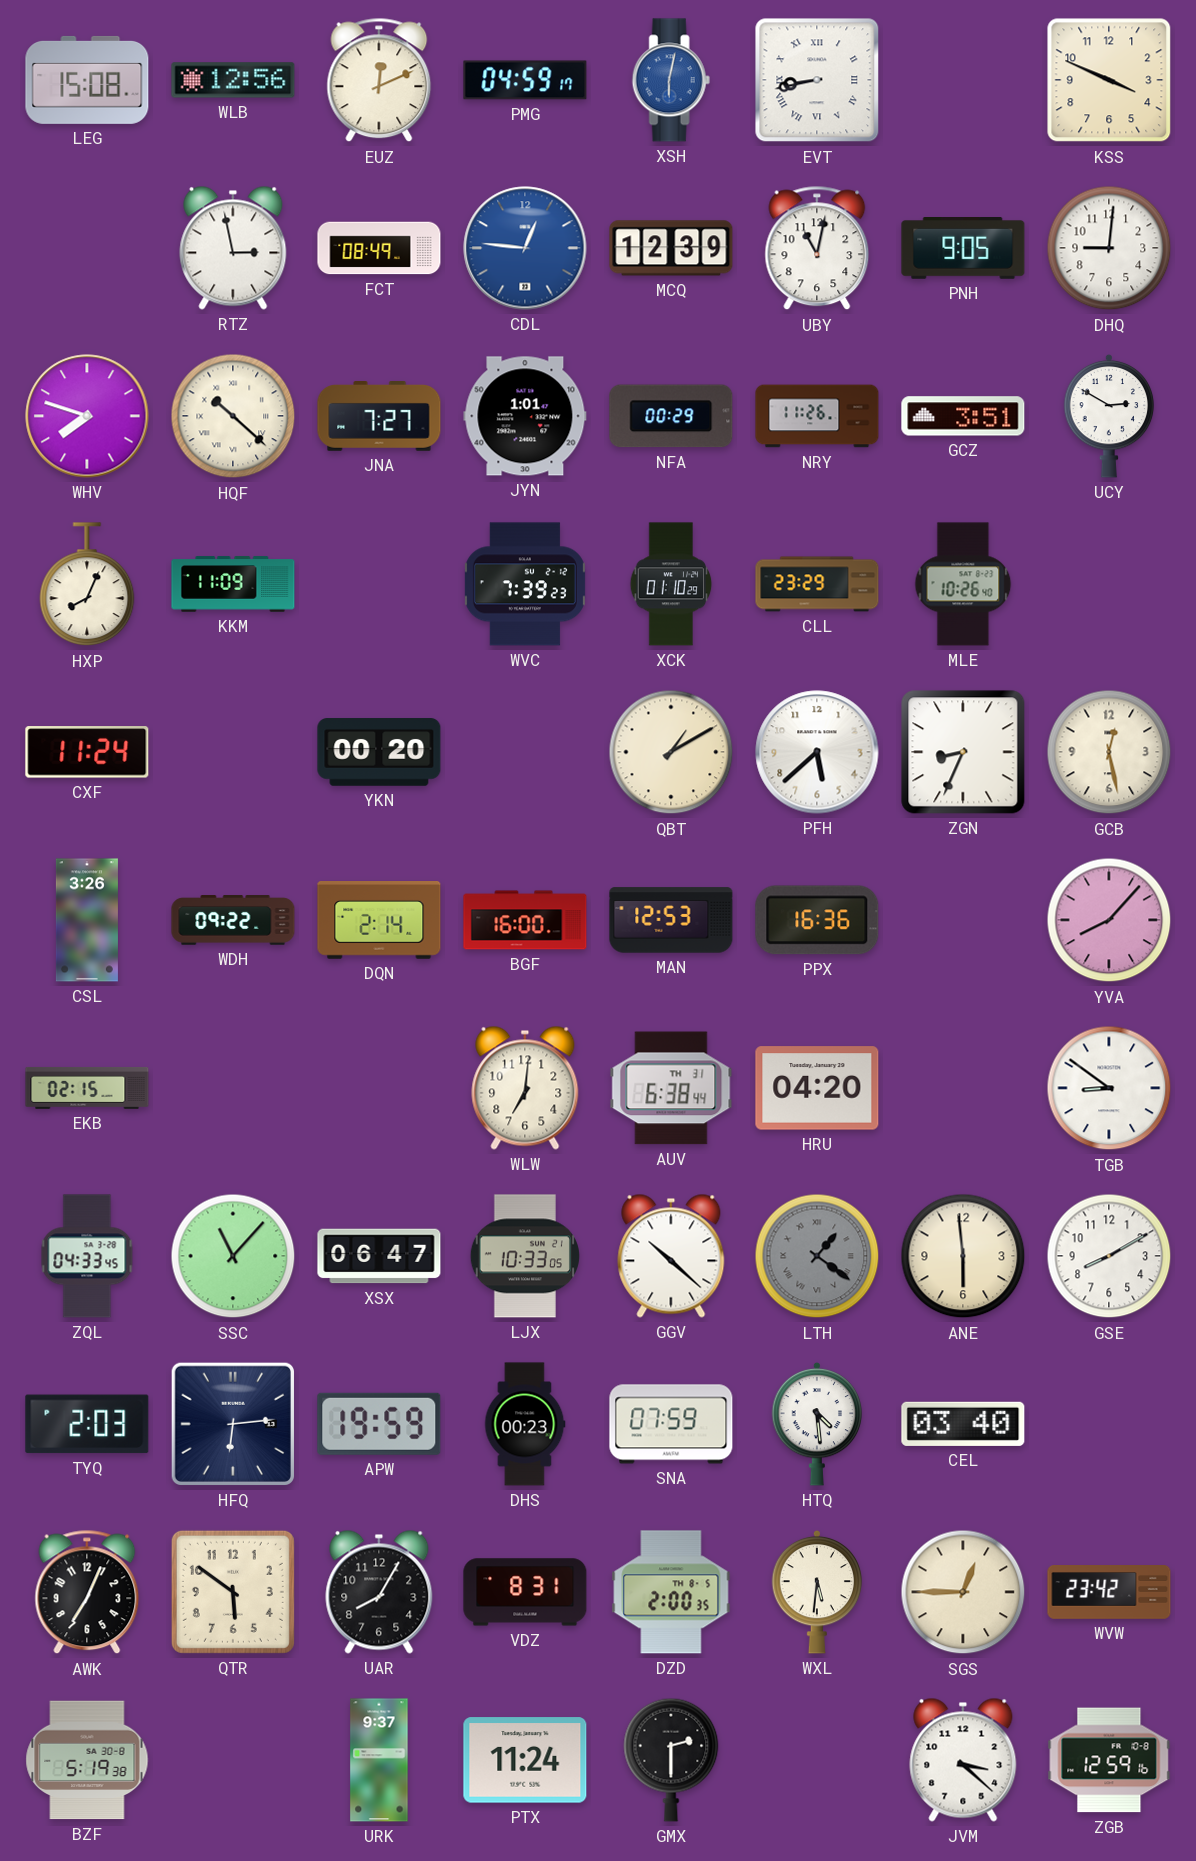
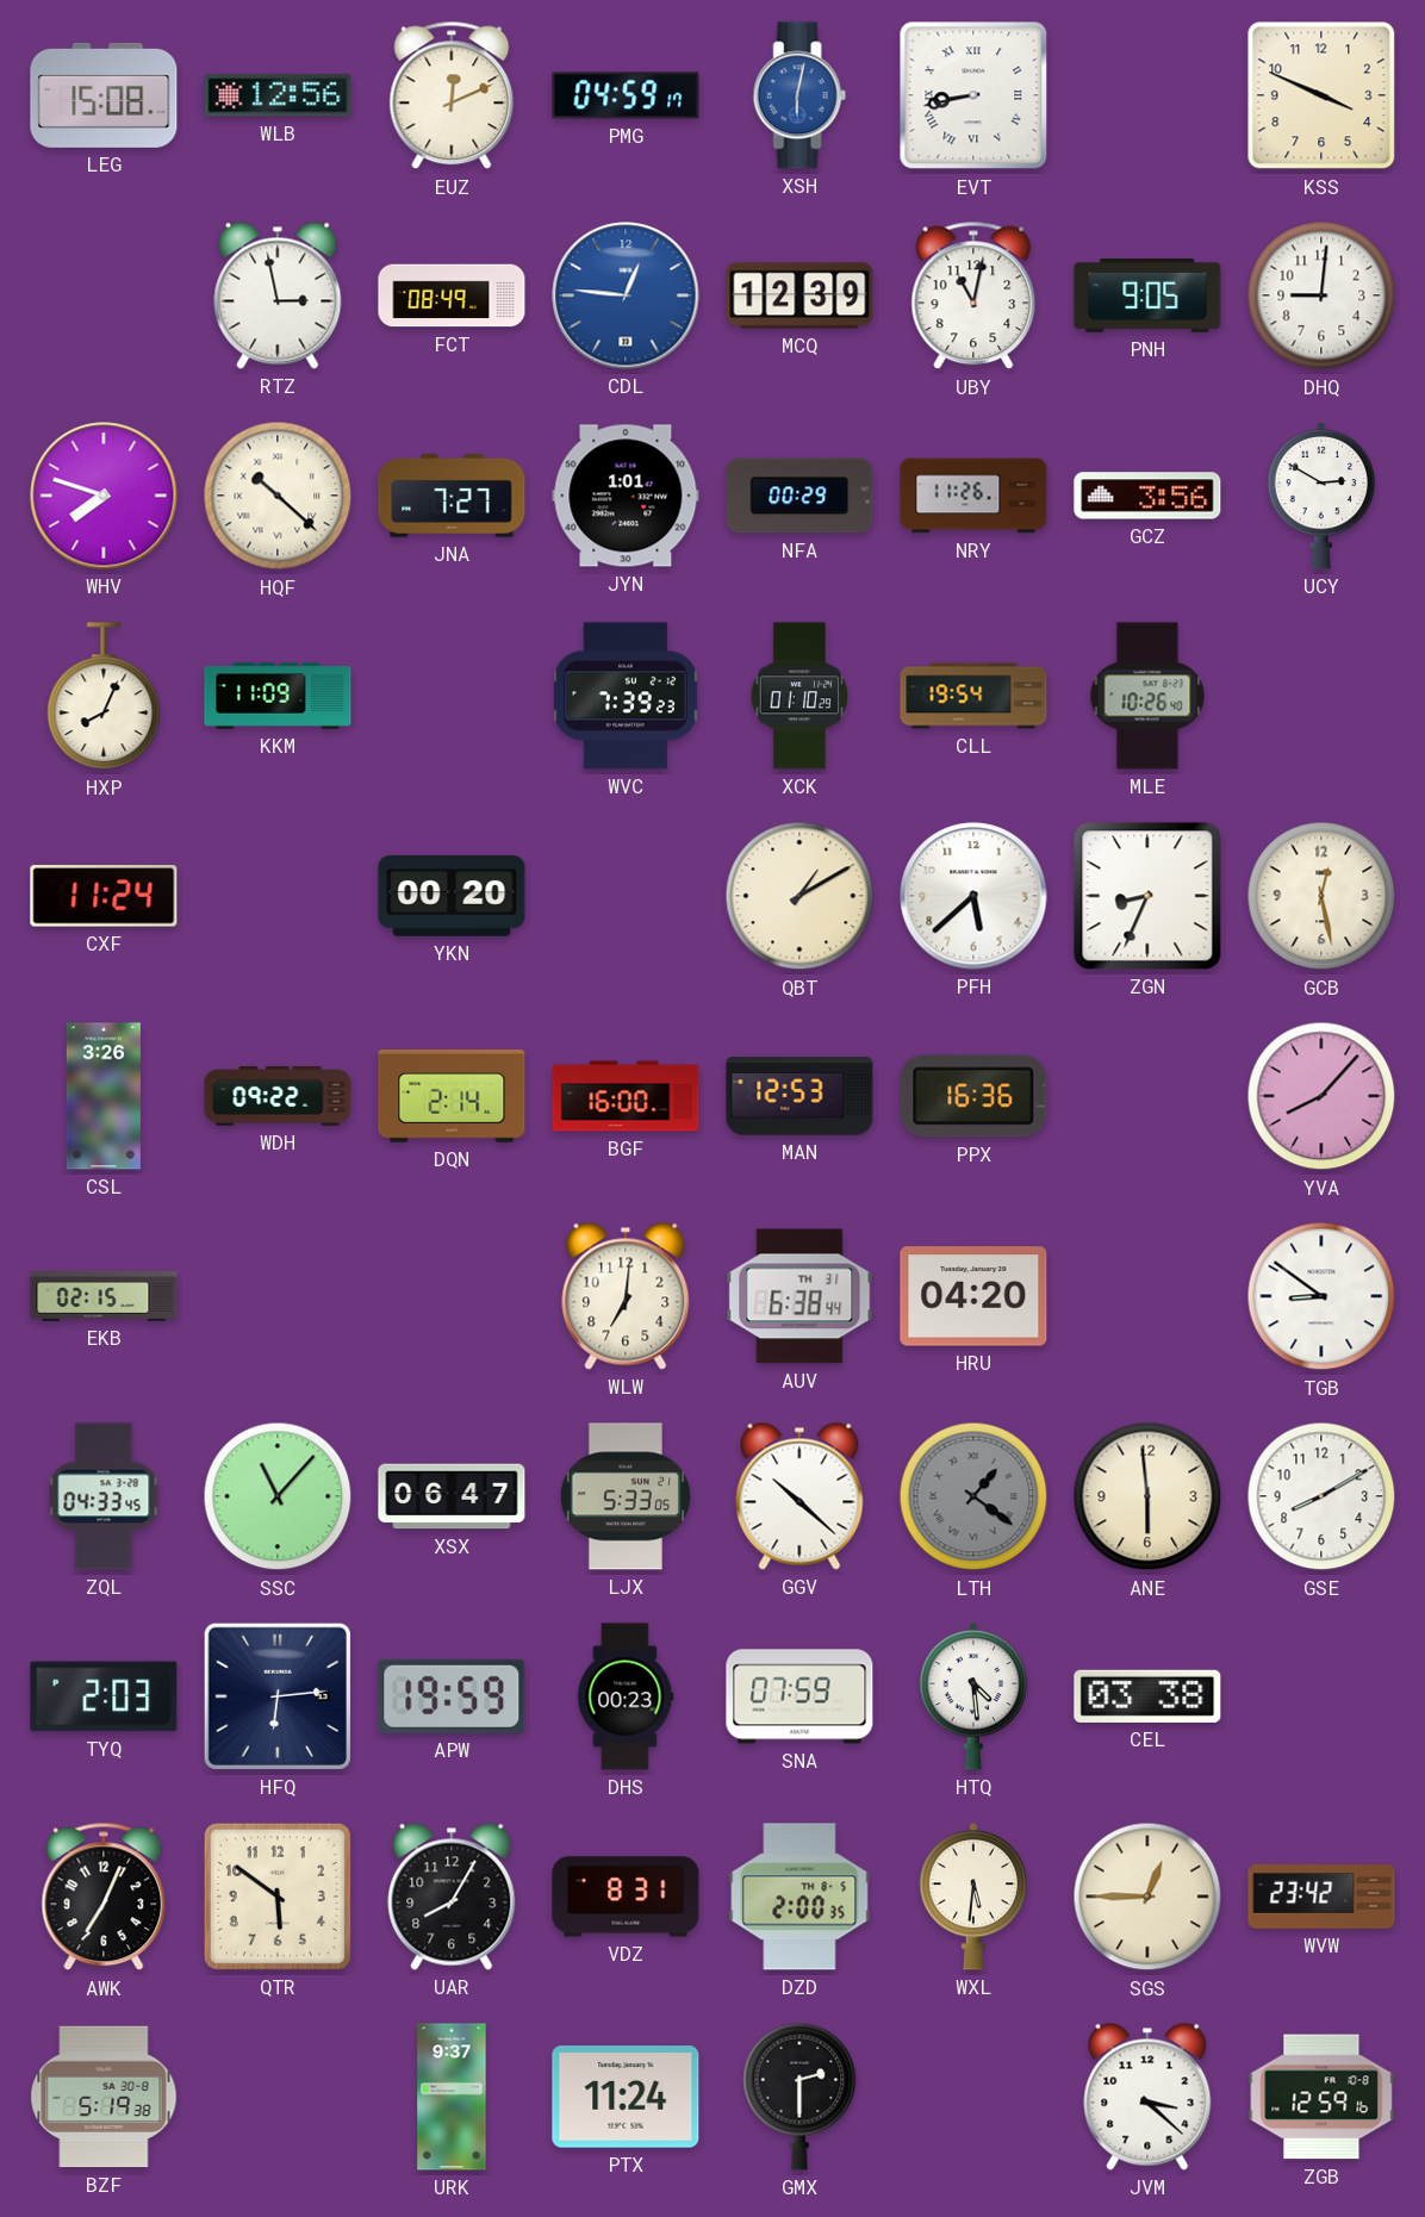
GCZ: 3:51 -> 3:56
CLL: 23:29 -> 19:54
LJX: 10:33 -> 5:33
CEL: 03:40 -> 03:38
